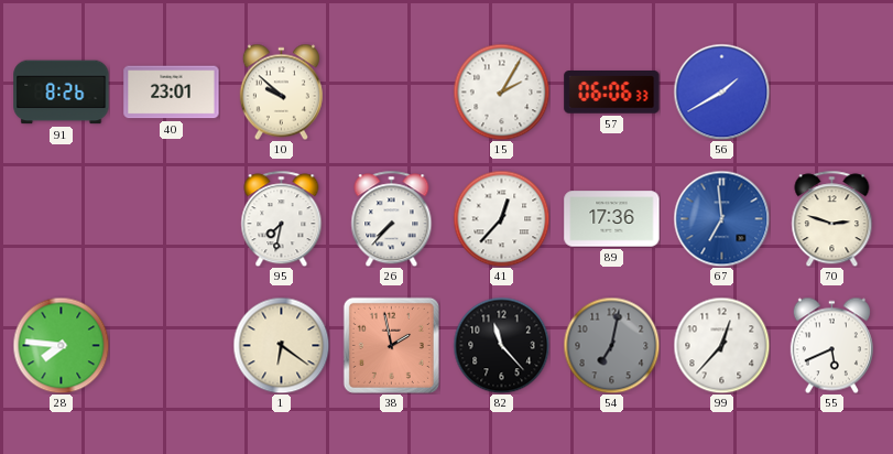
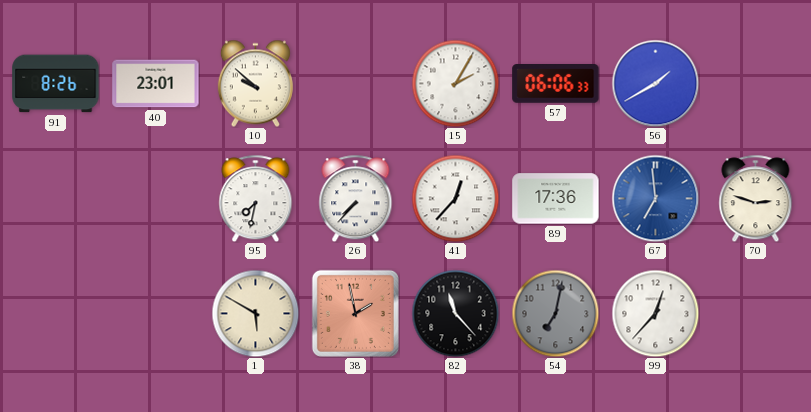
28: 7:46 -> none
1: 6:21 -> 5:50
55: 5:41 -> none
